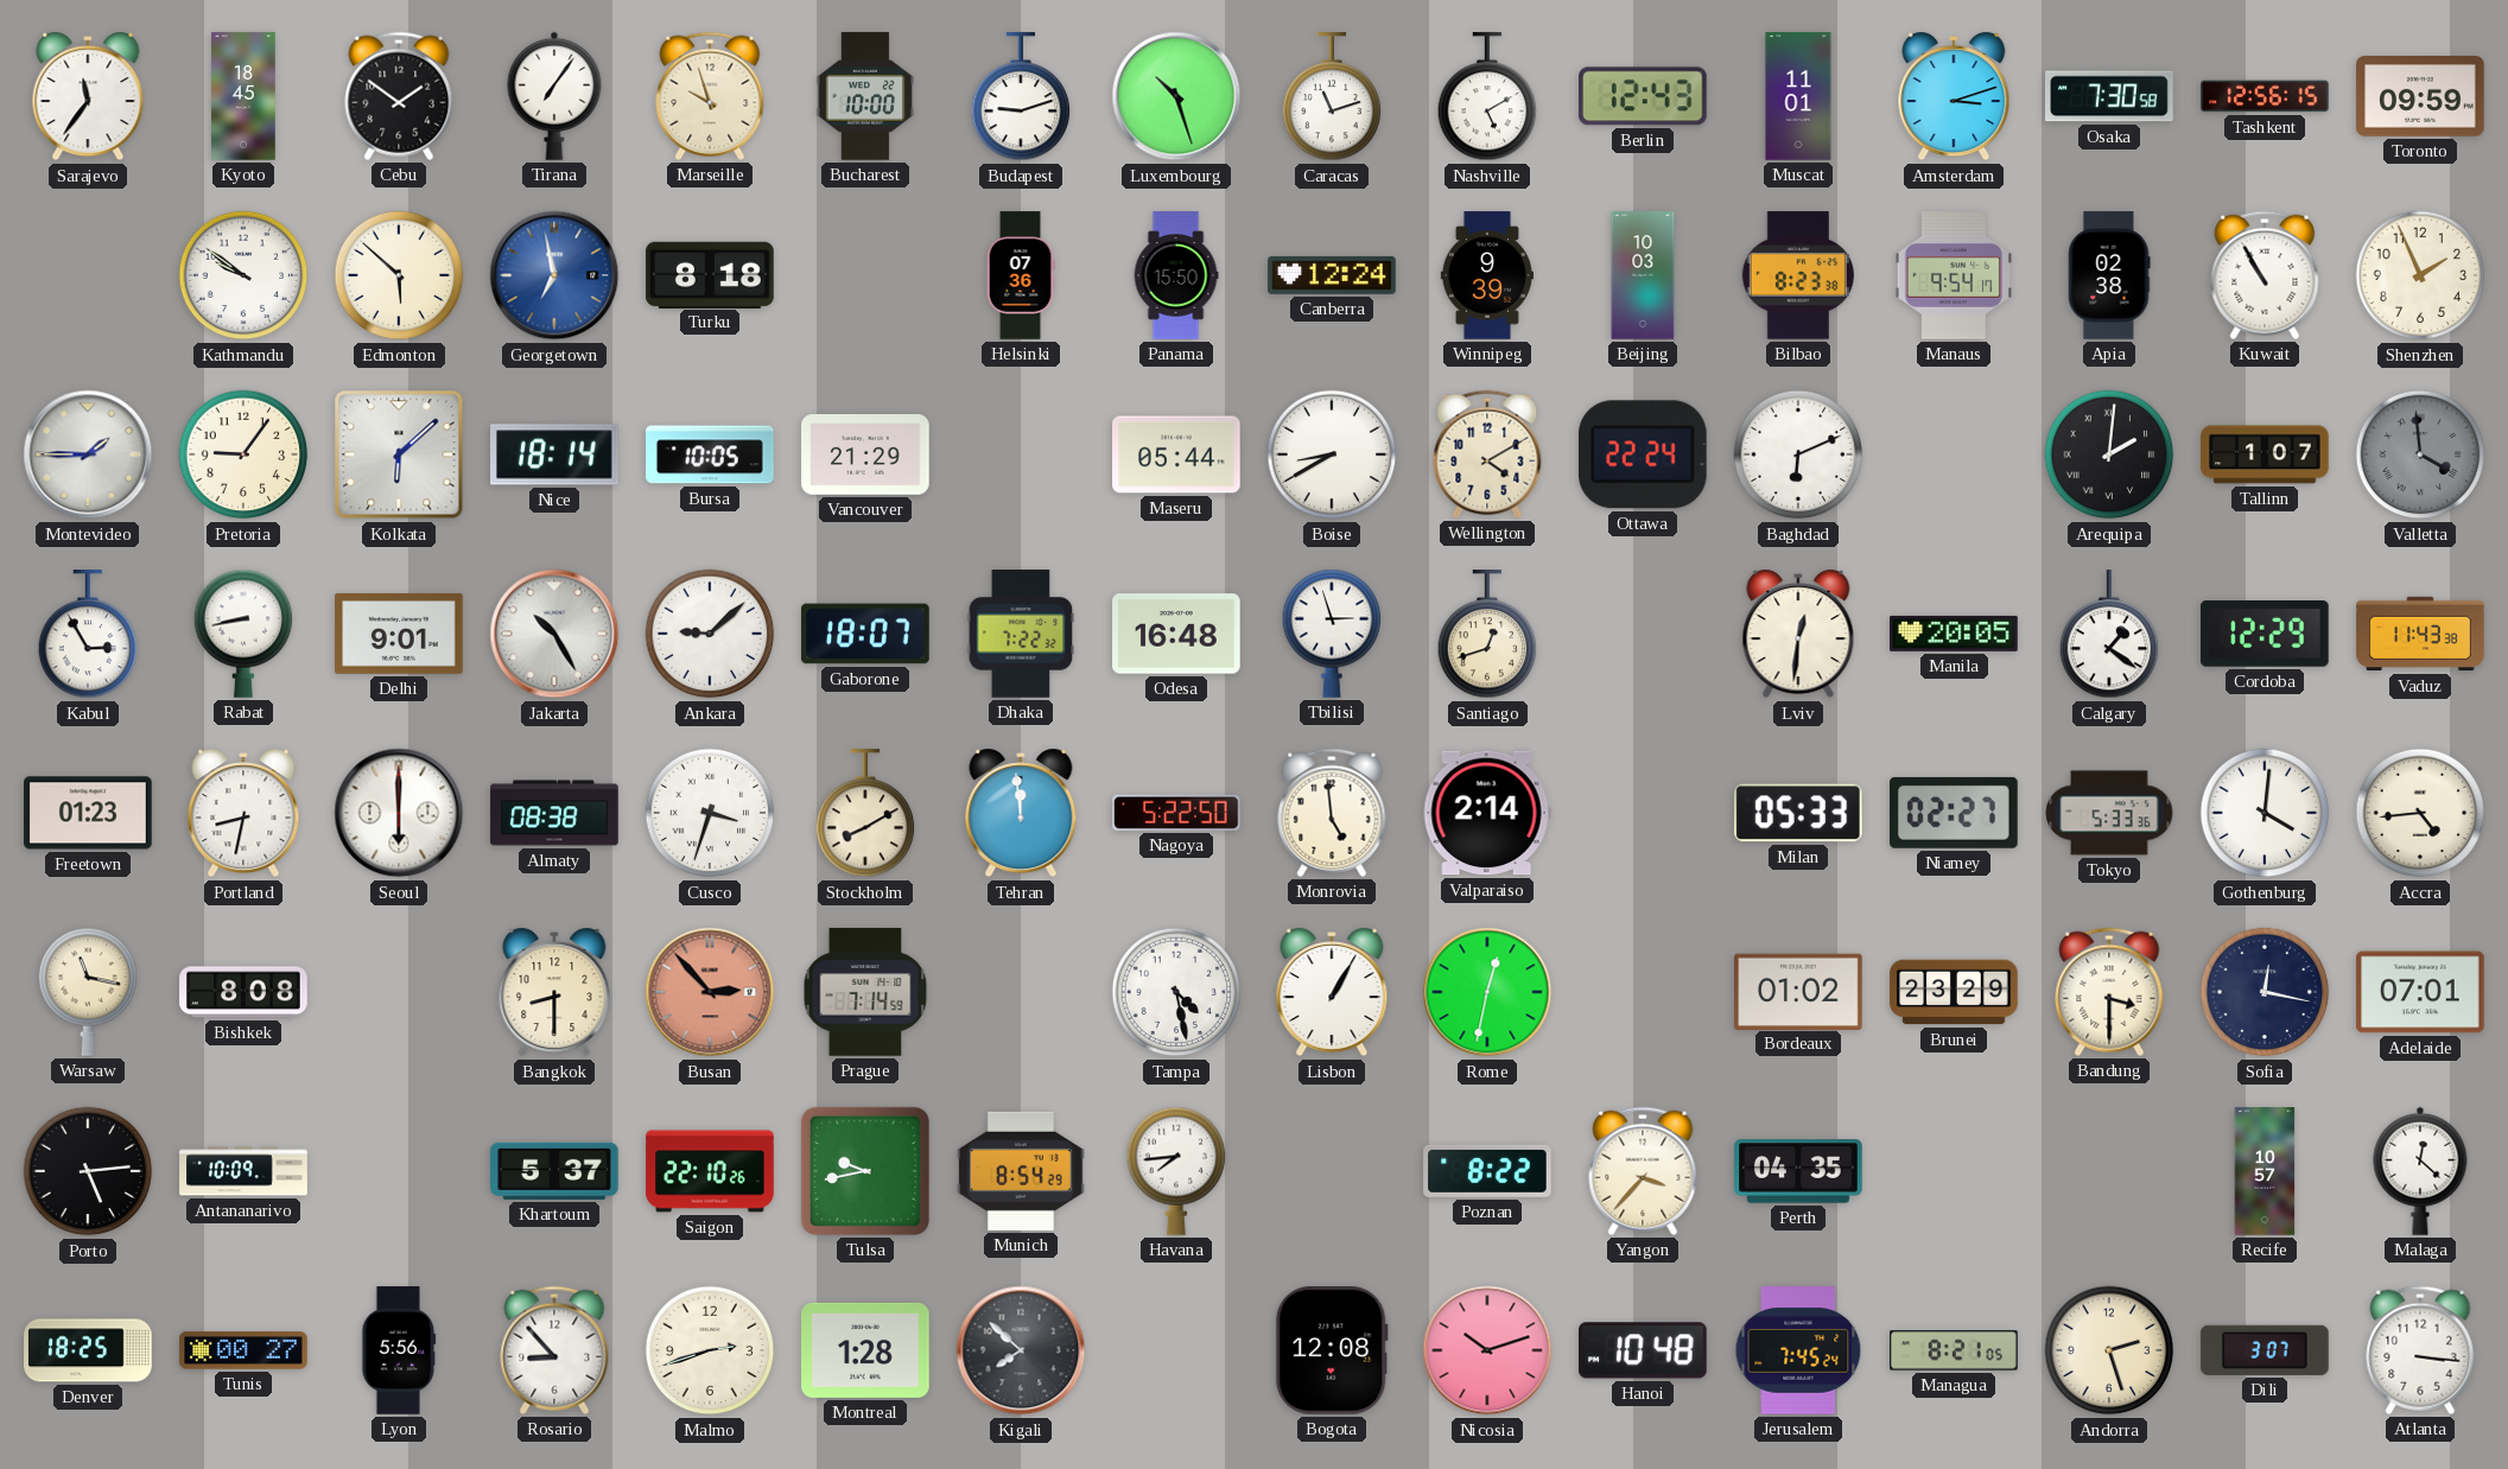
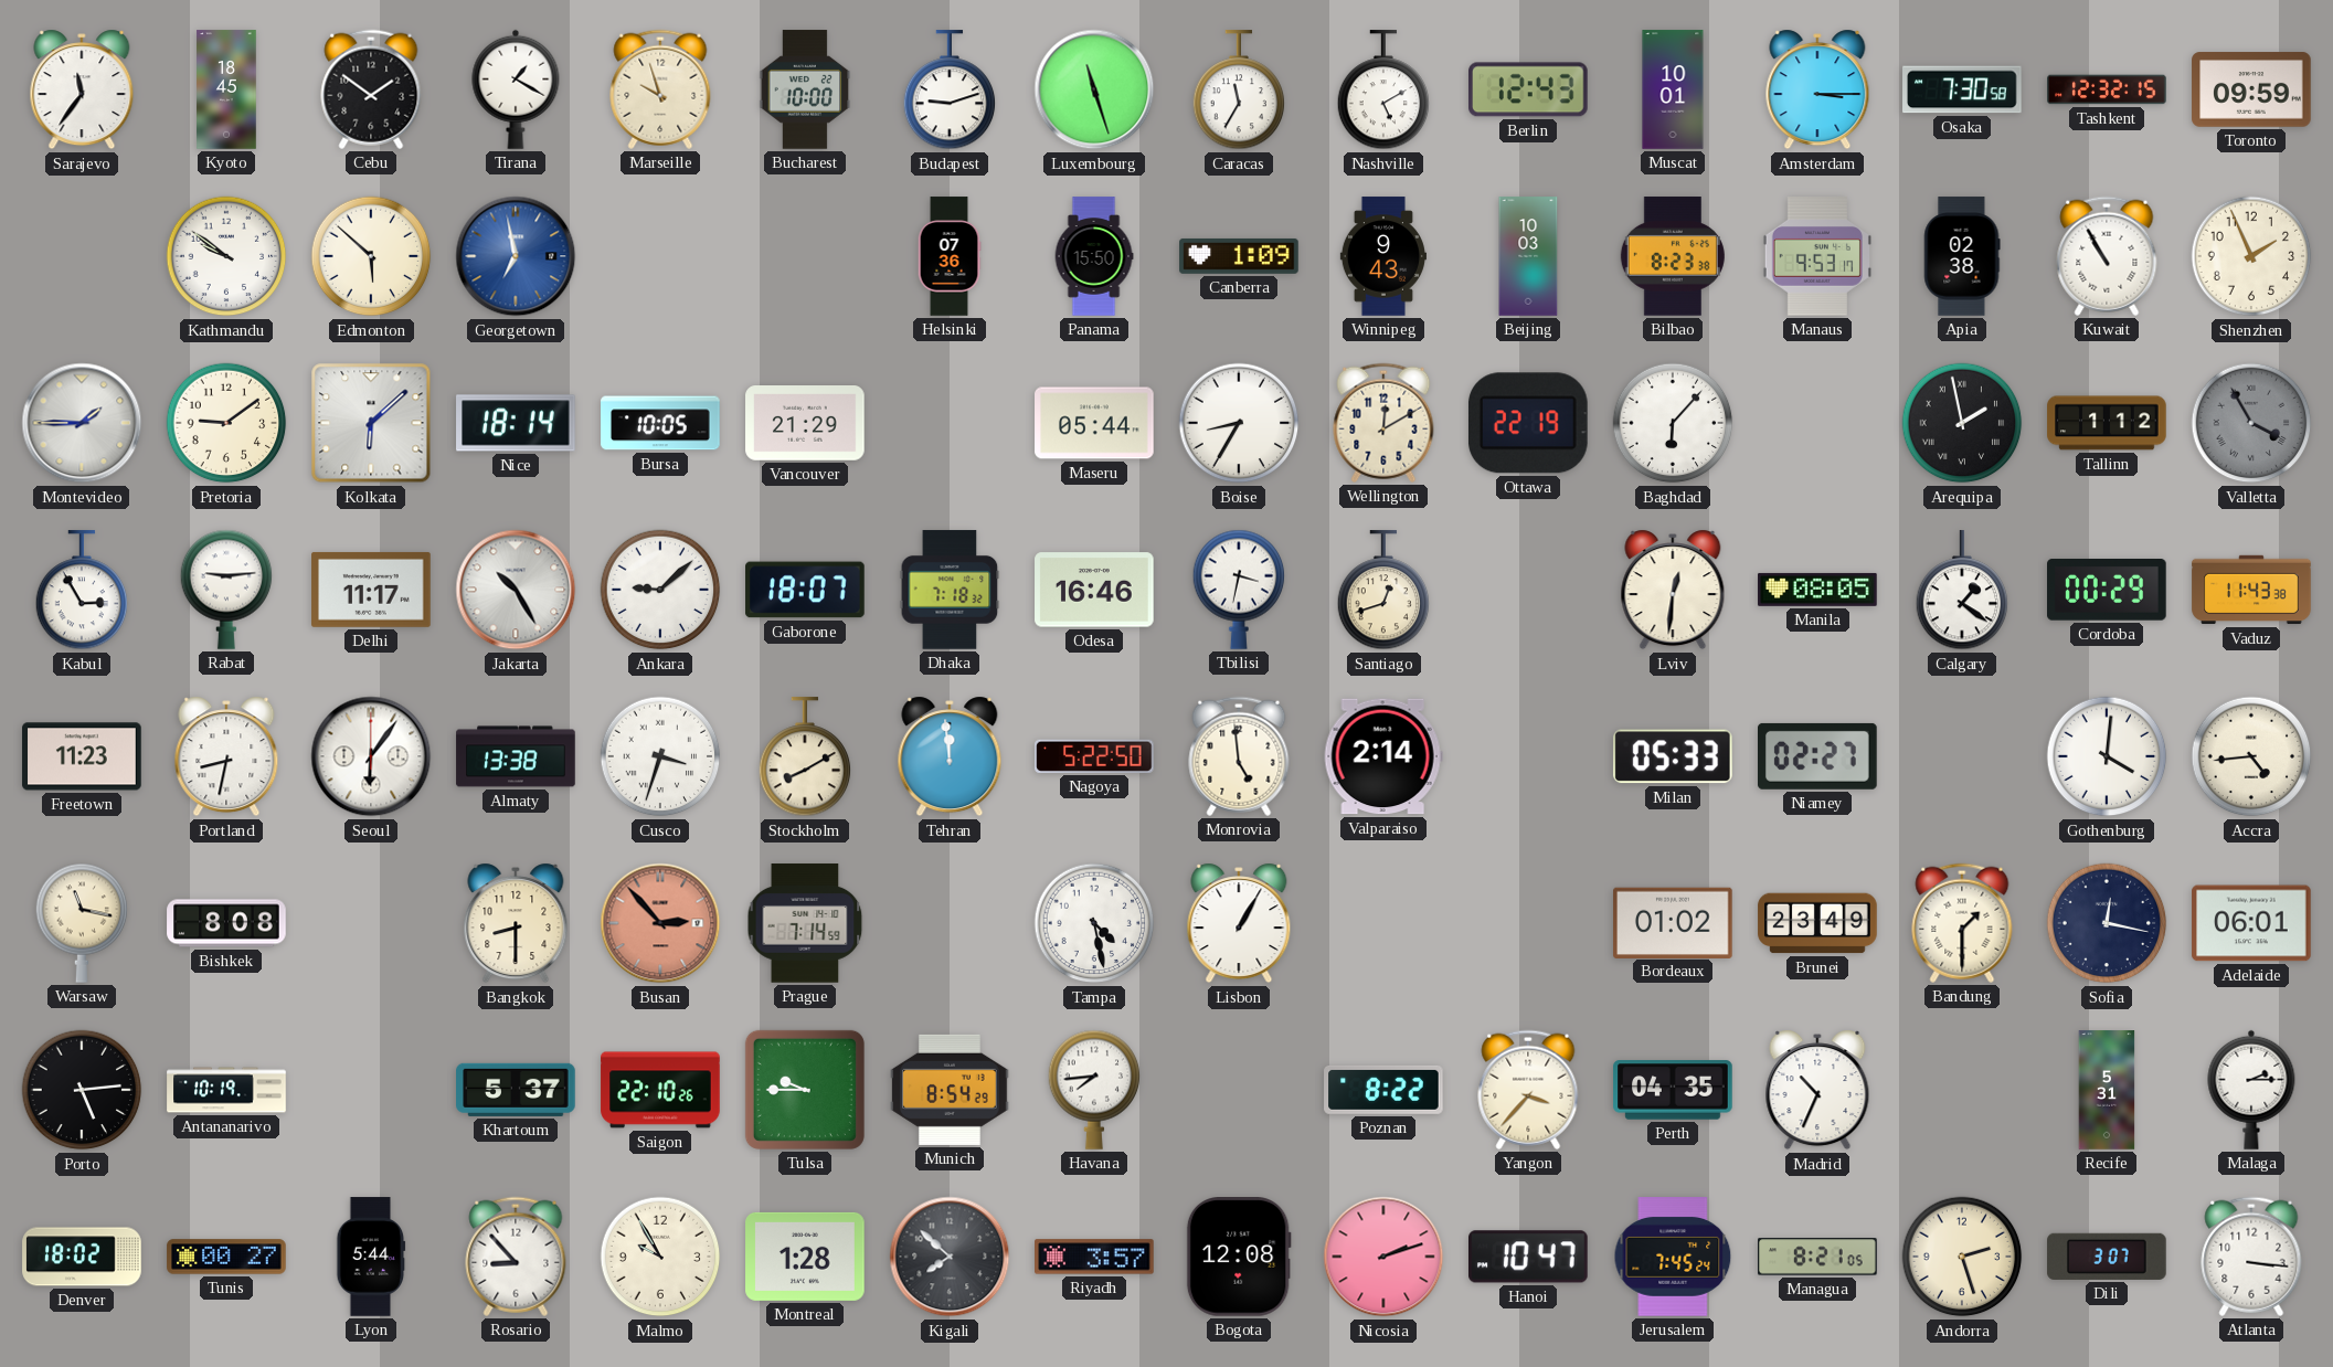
Tirana: 7:06 -> 1:20
Luxembourg: 10:27 -> 11:27
Caracas: 11:12 -> 11:35
Muscat: 11:01 -> 10:01
Amsterdam: 3:12 -> 3:15
Tashkent: 12:56 -> 12:32
Turku: 8:18 -> none
Canberra: 12:24 -> 1:09
Winnipeg: 9:39 -> 9:43
Manaus: 9:54 -> 9:53
Pretoria: 9:06 -> 9:09
Boise: 8:40 -> 8:35
Wellington: 4:10 -> 12:10
Ottawa: 22:24 -> 22:19
Baghdad: 6:11 -> 6:07
Arequipa: 2:01 -> 1:58
Tallinn: 1:07 -> 1:12
Valletta: 3:59 -> 3:55
Rabat: 8:43 -> 9:14
Delhi: 9:01 -> 11:17
Dhaka: 7:22 -> 7:18
Odesa: 16:48 -> 16:46
Tbilisi: 2:57 -> 3:32
Manila: 20:05 -> 08:05
Cordoba: 12:29 -> 00:29
Freetown: 01:23 -> 11:23
Seoul: 6:00 -> 6:06
Almaty: 08:38 -> 13:38
Tokyo: 5:33 -> none
Rome: 12:32 -> none
Brunei: 23:29 -> 23:49
Bandung: 3:30 -> 1:30
Adelaide: 07:01 -> 06:01
Antananarivo: 10:09 -> 10:19
Tulsa: 9:43 -> 9:45
Madrid: none -> 10:34
Recife: 10:57 -> 5:31
Malaga: 12:22 -> 2:15
Denver: 18:25 -> 18:02
Lyon: 5:56 -> 5:44
Malmo: 2:42 -> 9:55
Riyadh: none -> 3:57
Nicosia: 10:12 -> 2:12
Hanoi: 10:48 -> 10:47
